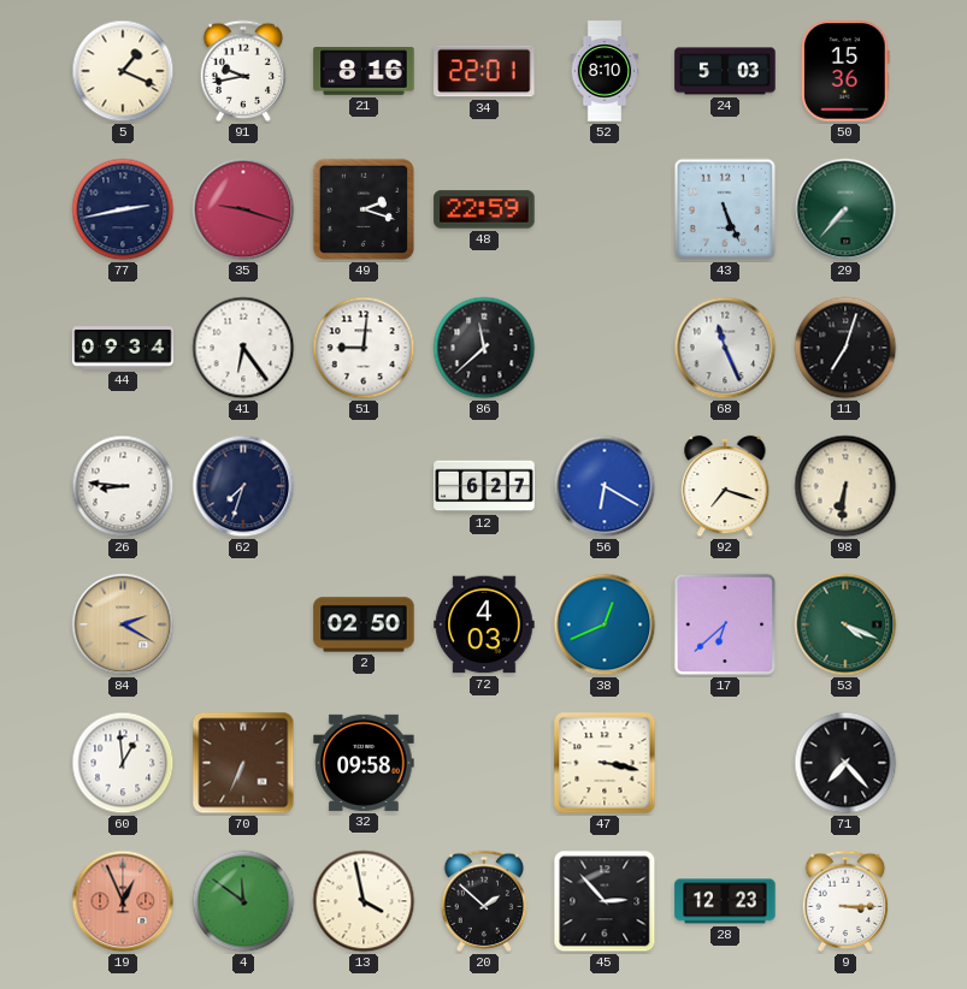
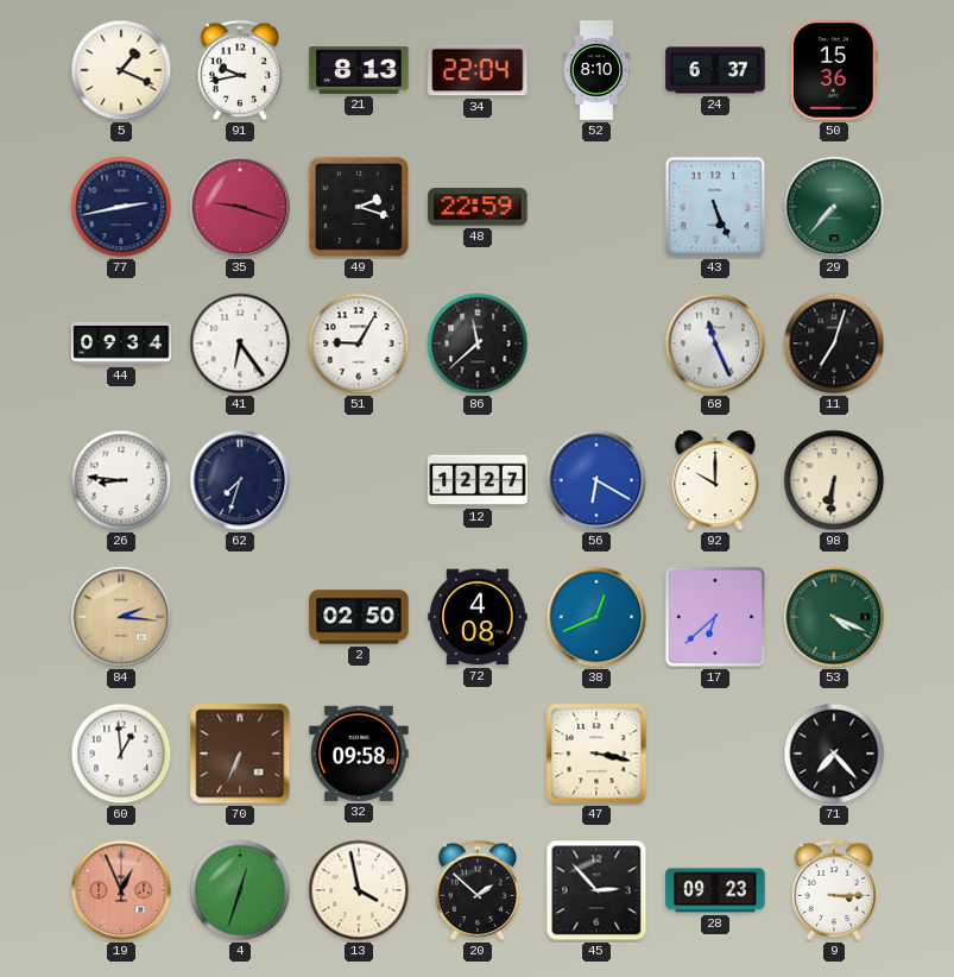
21: 8:16 -> 8:13
34: 22:01 -> 22:04
24: 5:03 -> 6:37
51: 9:01 -> 9:05
12: 6:27 -> 12:27
92: 7:18 -> 10:00
84: 2:20 -> 2:16
72: 4:03 -> 4:08
4: 11:51 -> 12:33
28: 12:23 -> 09:23
